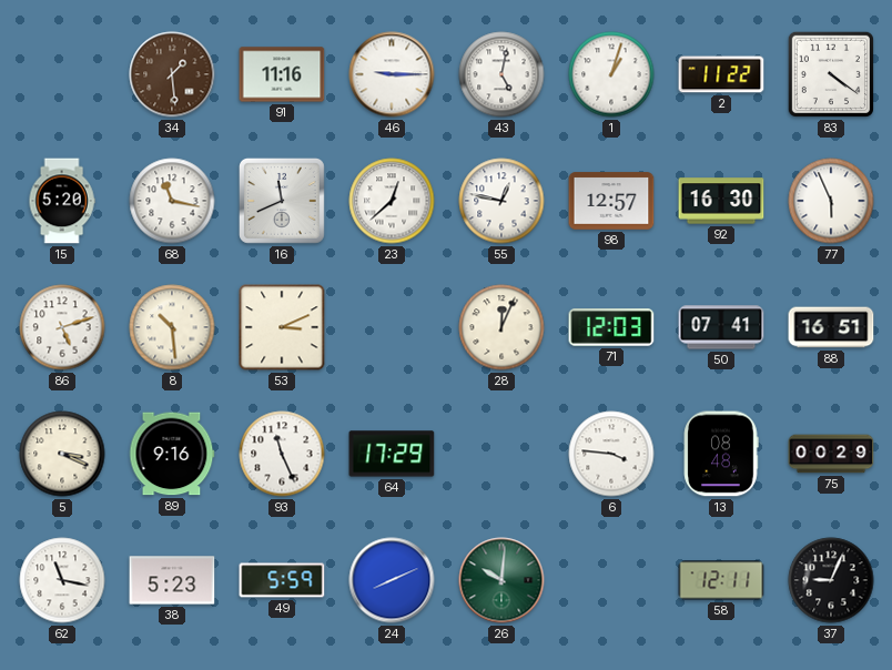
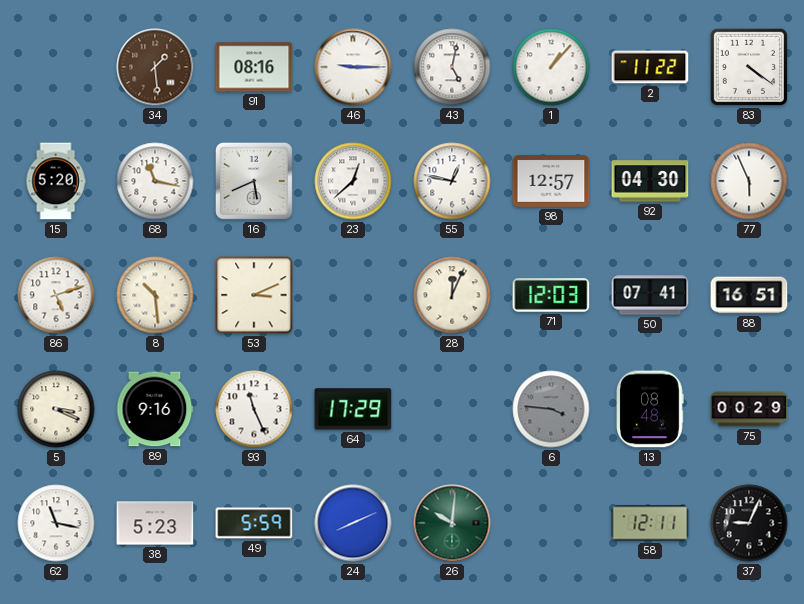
91: 11:16 -> 08:16
1: 1:03 -> 1:07
16: 11:41 -> 5:41
92: 16:30 -> 04:30
6 dial: white -> grey
